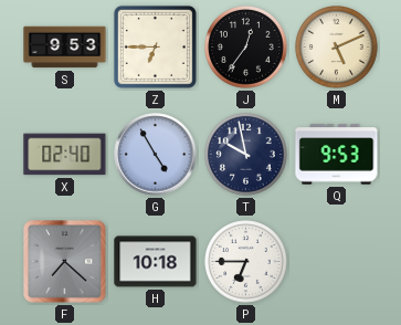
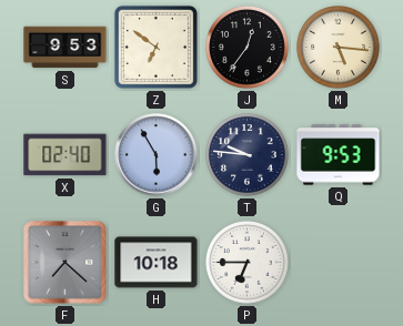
Z: 6:45 -> 6:51
M: 5:11 -> 5:16
G: 4:55 -> 5:55
T: 9:58 -> 9:46
